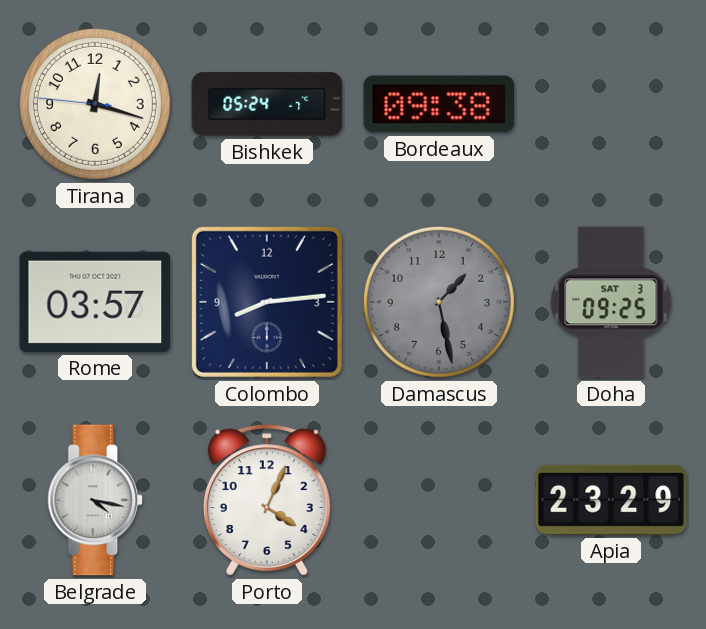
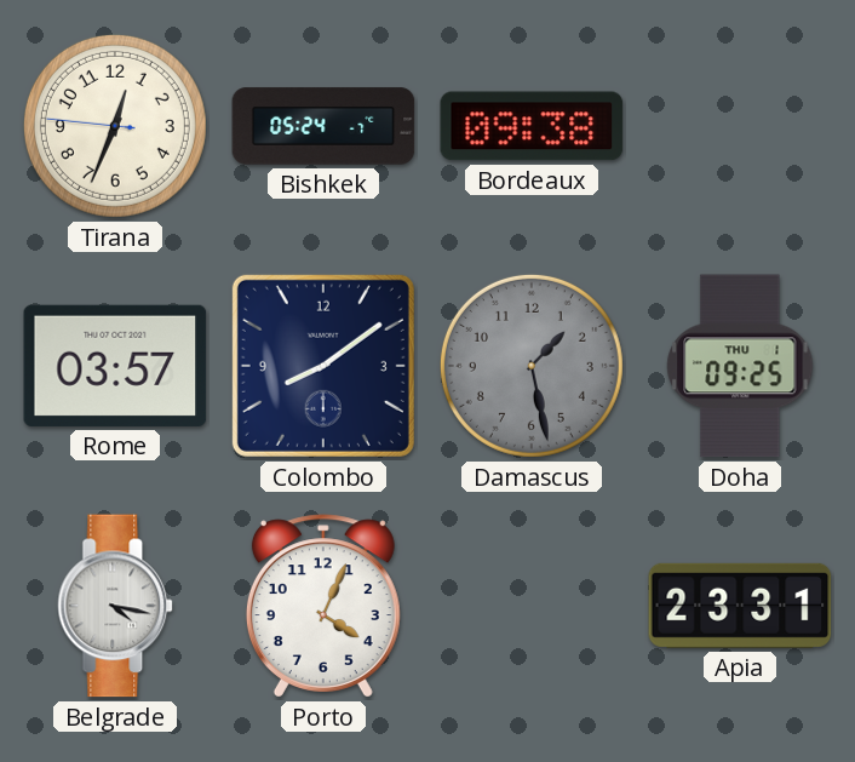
Tirana: 12:17 -> 12:33
Colombo: 8:14 -> 8:09
Doha date: SAT 3 -> THU 1
Apia: 23:29 -> 23:31
